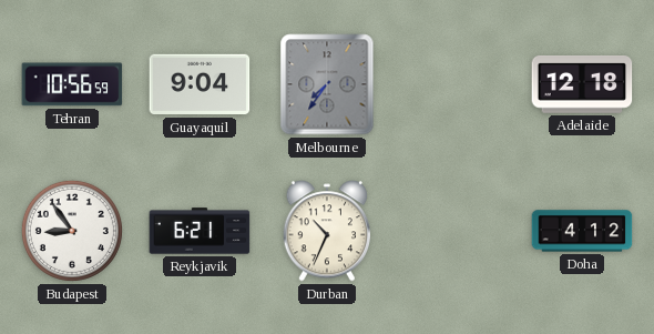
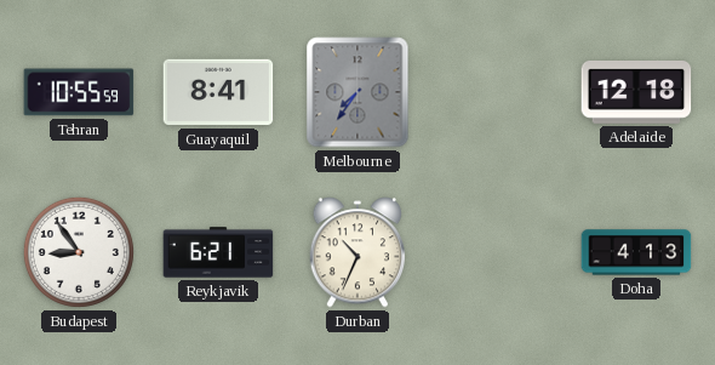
Tehran: 10:56 -> 10:55
Guayaquil: 9:04 -> 8:41
Doha: 4:12 -> 4:13
